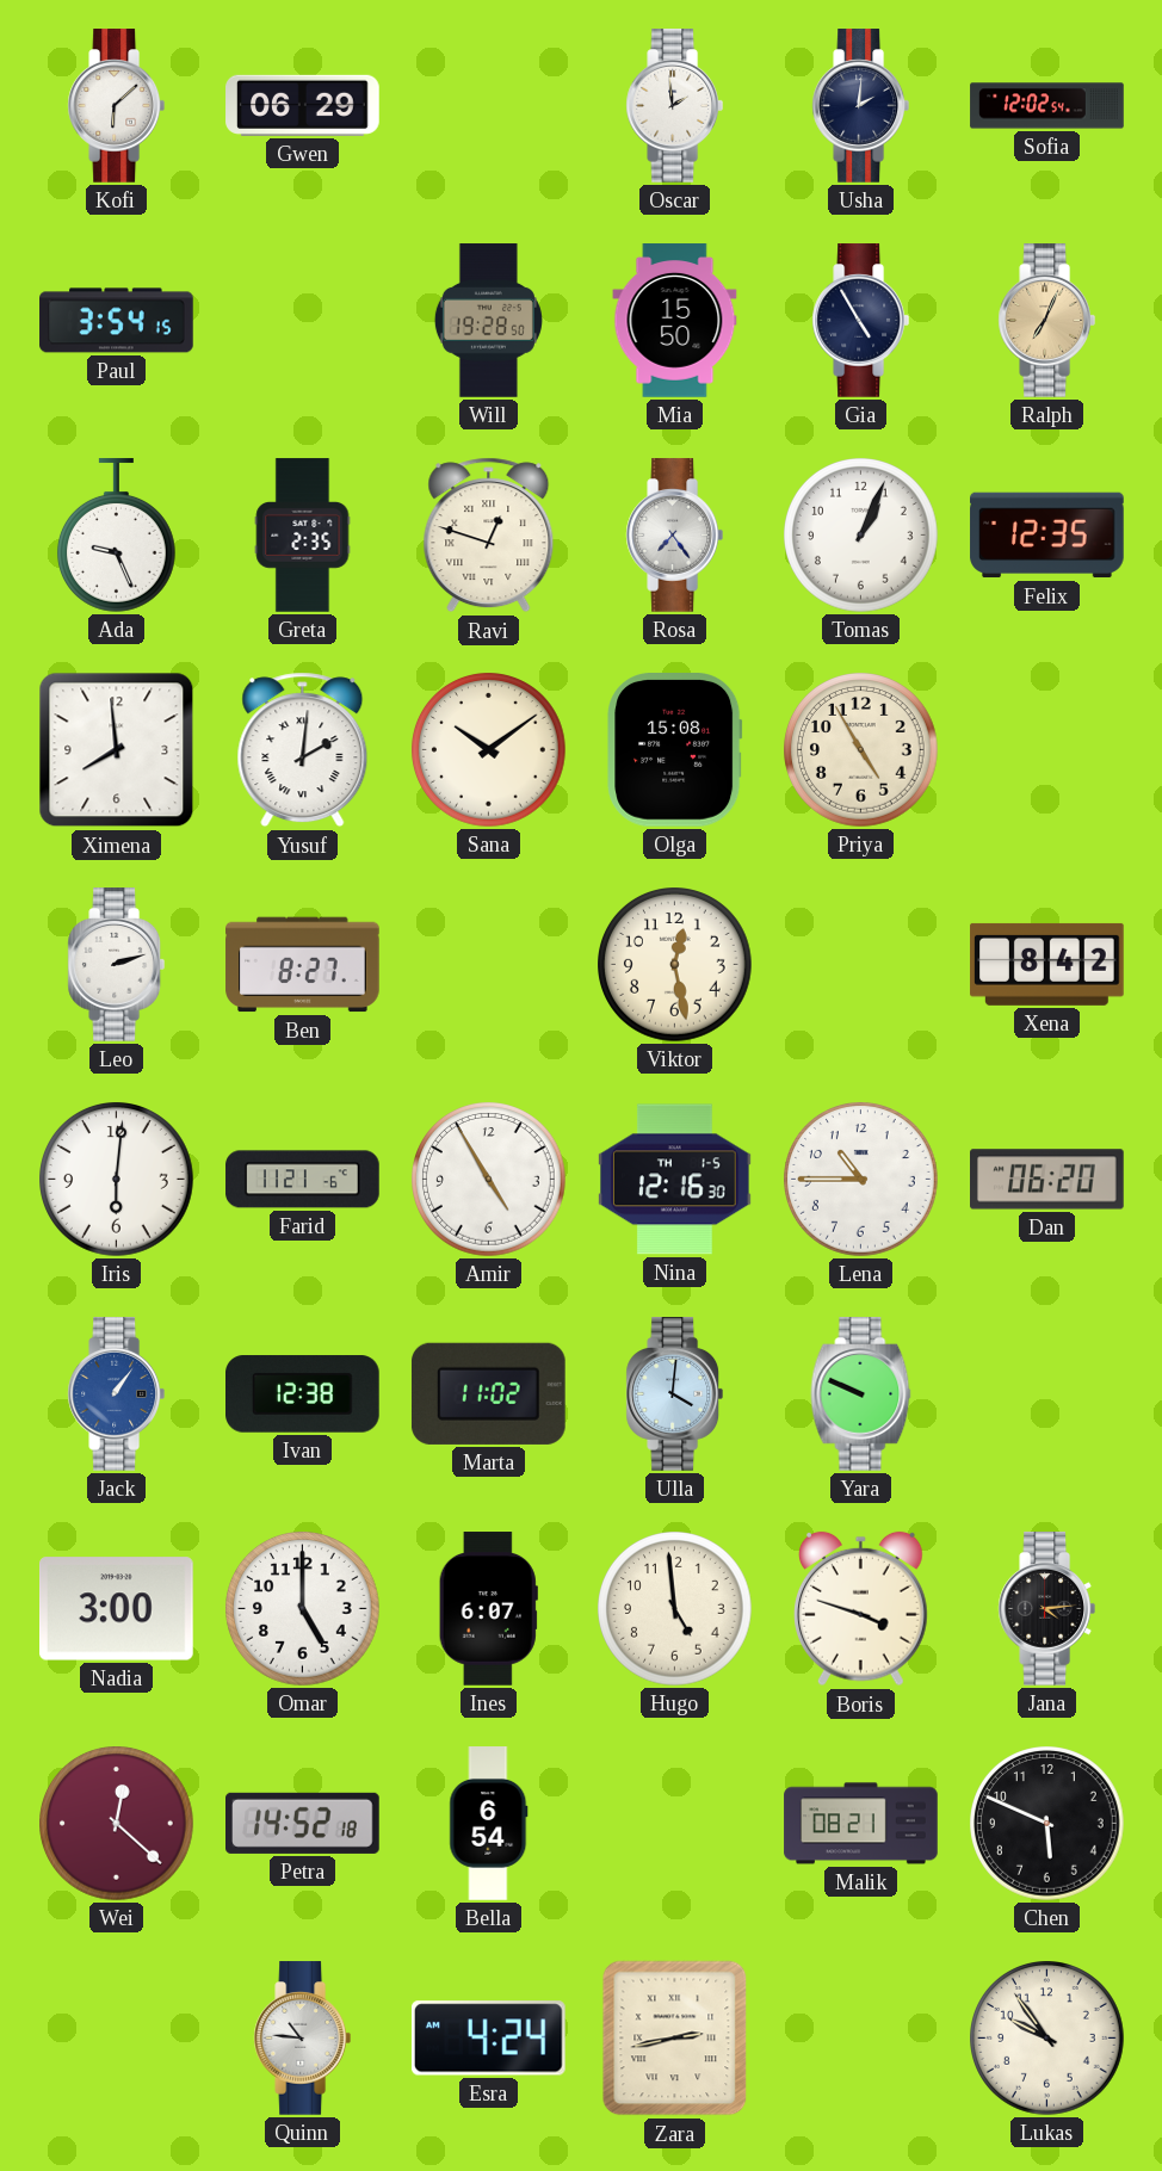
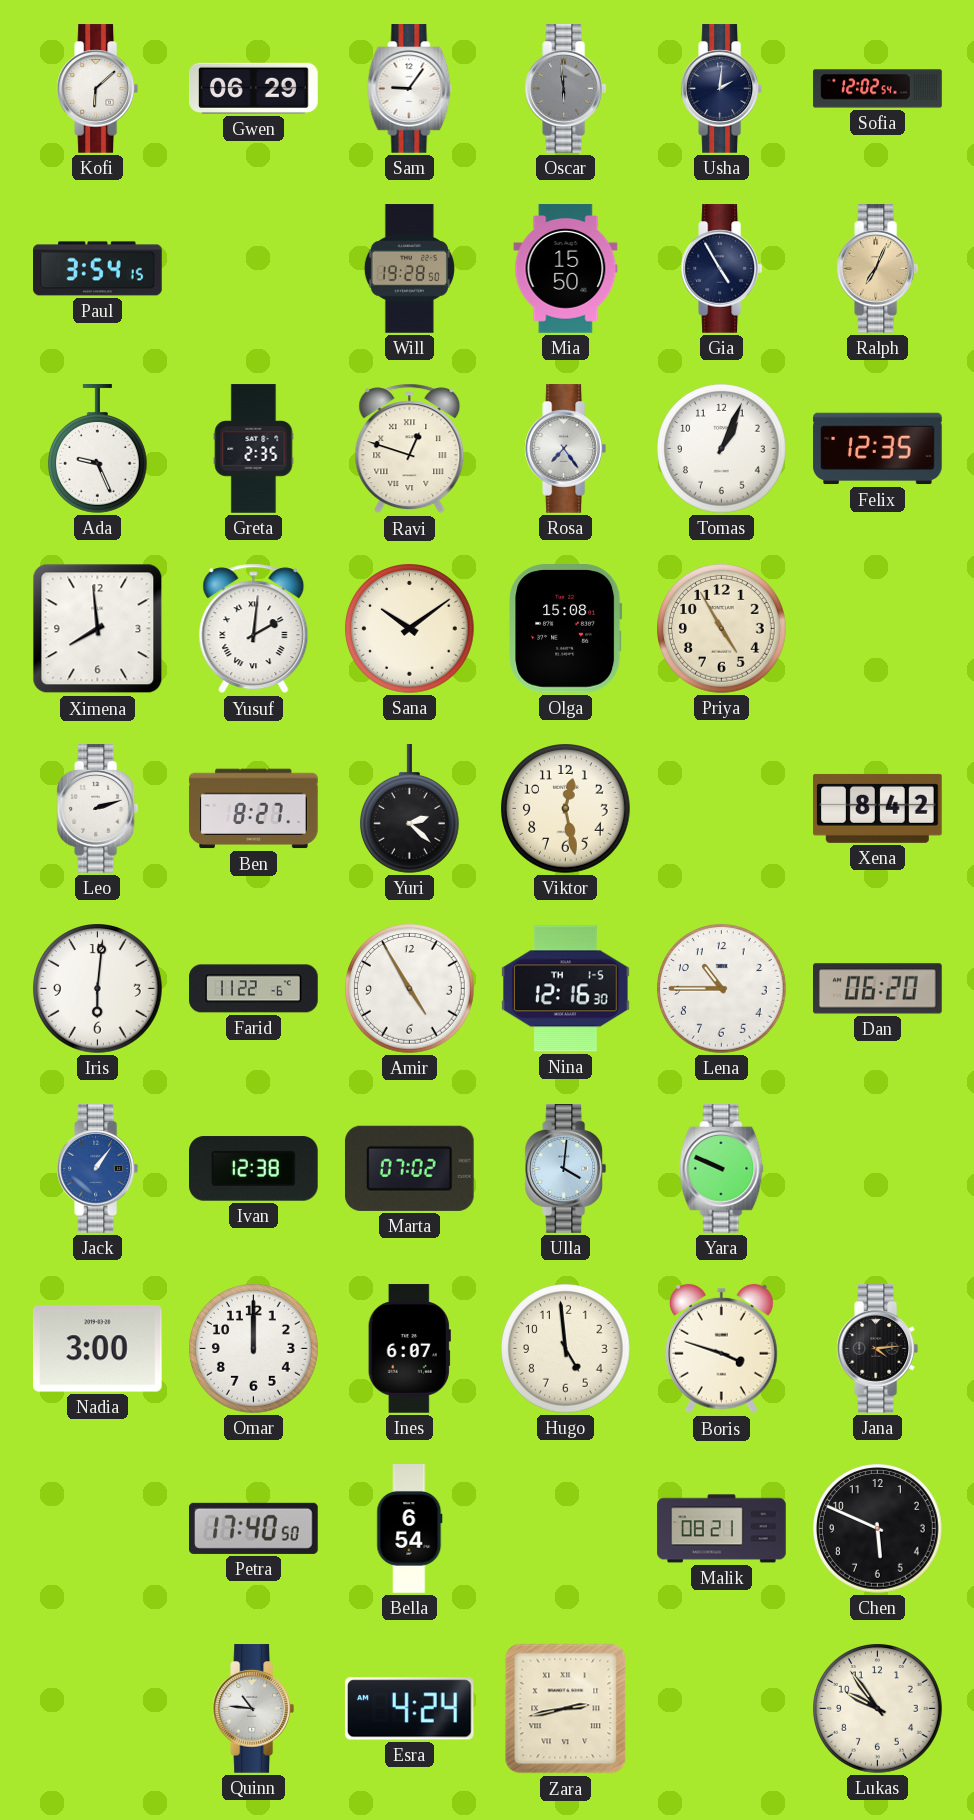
Sam: none -> 9:06
Oscar: 1:59 -> 5:59
Oscar dial: white -> grey
Yuri: none -> 2:22
Farid: 11:21 -> 11:22
Marta: 11:02 -> 07:02
Omar: 5:00 -> 12:00
Wei: 12:22 -> none
Petra: 14:52 -> 17:40
